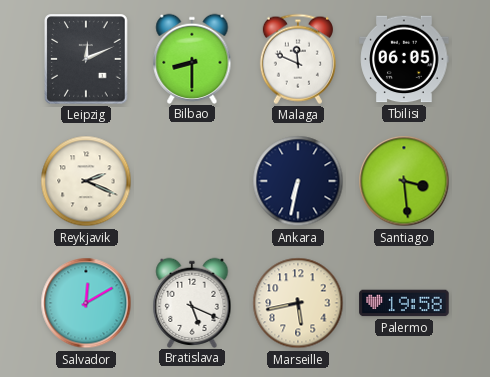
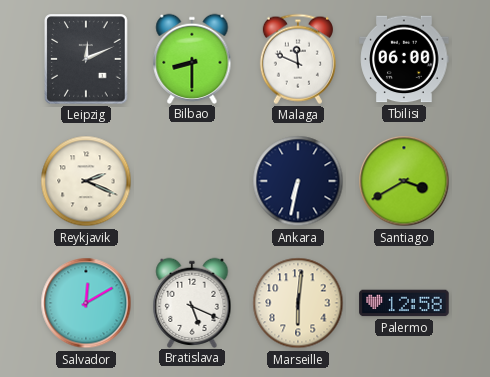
Tbilisi: 06:05 -> 06:00
Santiago: 3:29 -> 3:40
Marseille: 5:43 -> 6:01
Palermo: 19:58 -> 12:58
